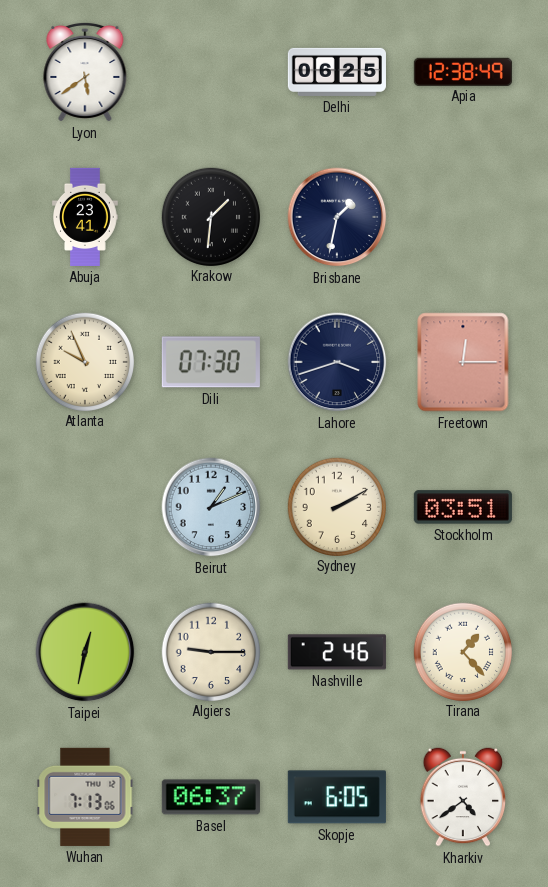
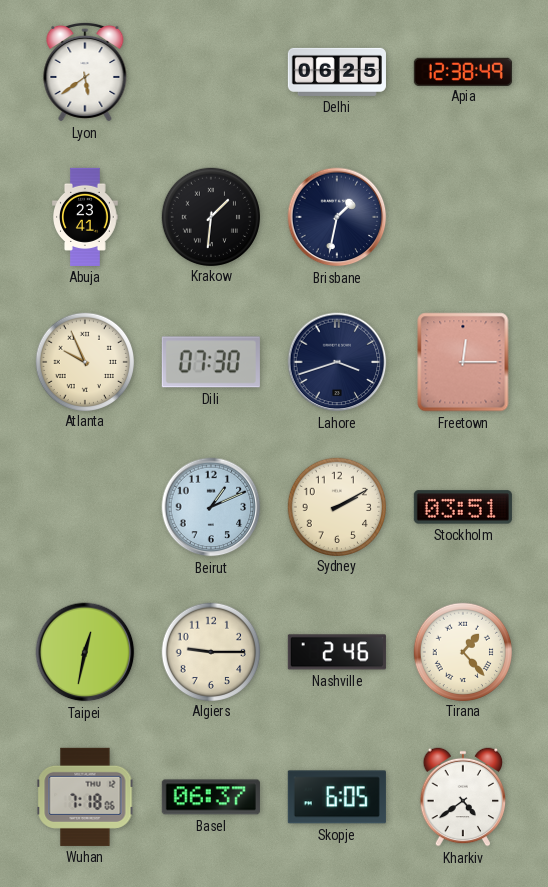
Wuhan: 7:13 -> 7:18
